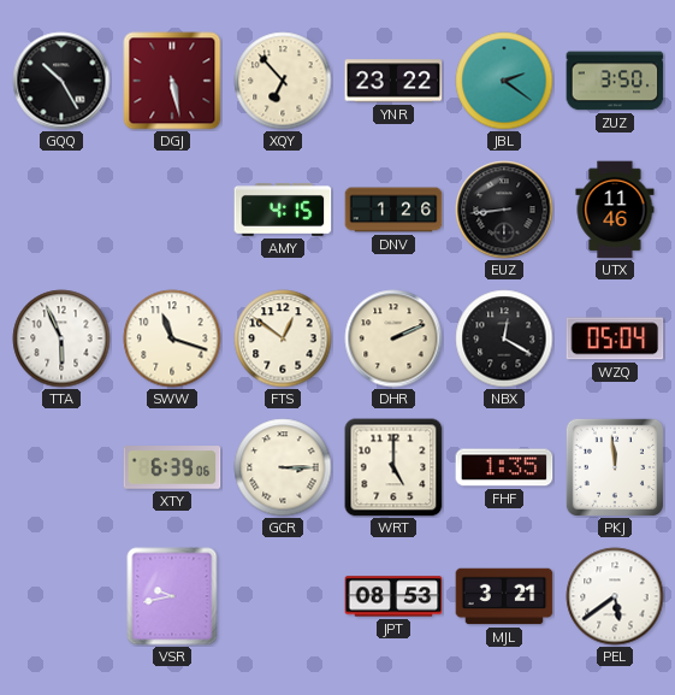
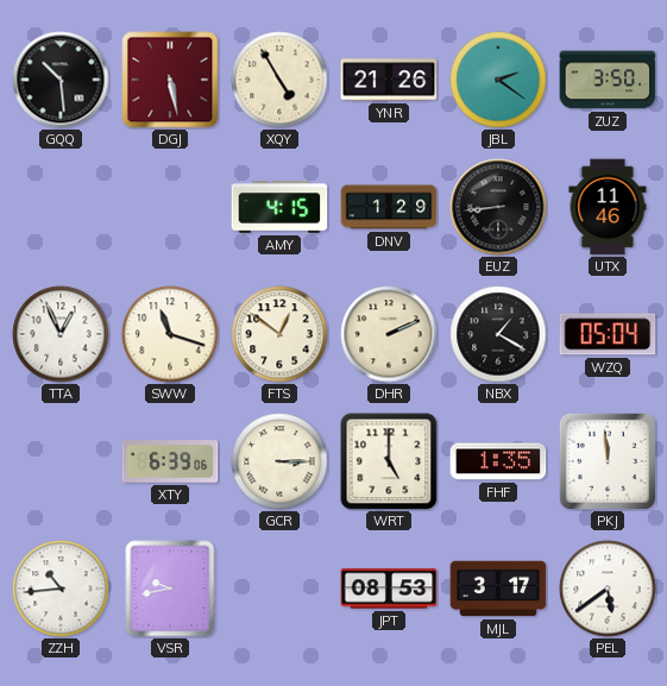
GQQ: 10:25 -> 10:29
XQY: 6:53 -> 4:55
YNR: 23:22 -> 21:26
DNV: 1:26 -> 1:29
TTA: 5:56 -> 12:56
NBX: 12:20 -> 1:20
ZZH: none -> 10:44
MJL: 3:21 -> 3:17
